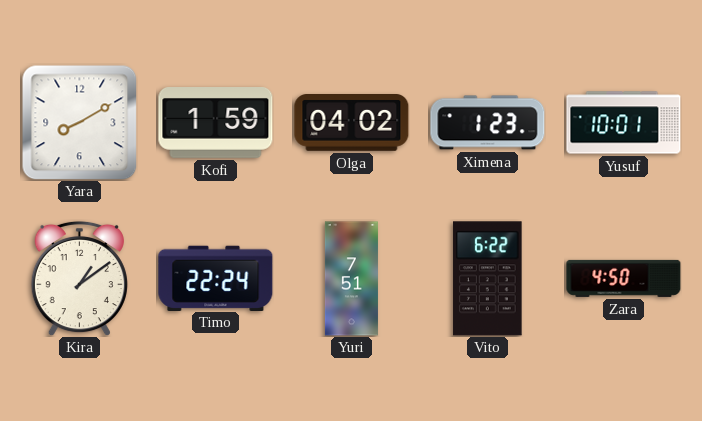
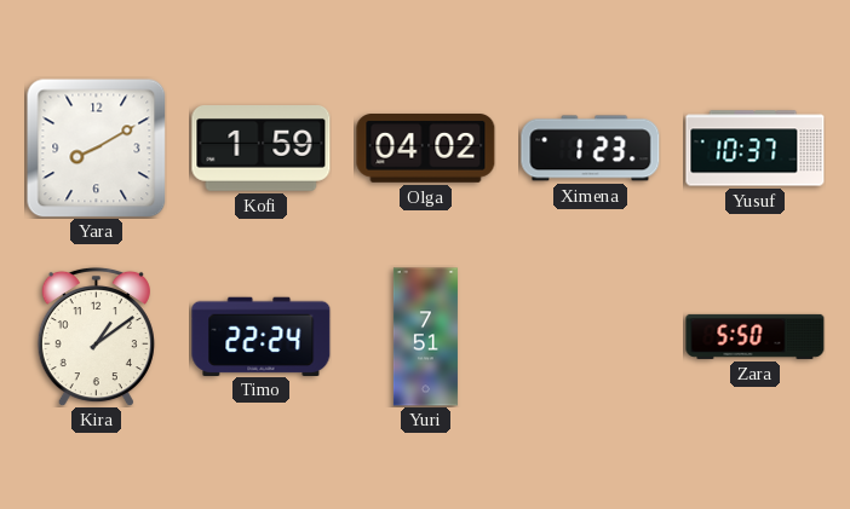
Yusuf: 10:01 -> 10:37
Vito: 6:22 -> none
Zara: 4:50 -> 5:50
